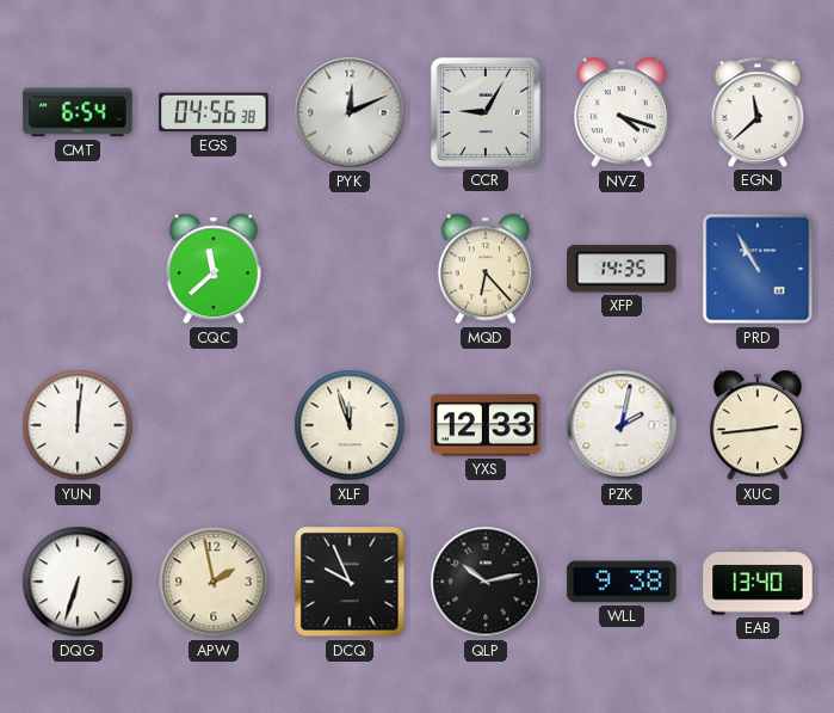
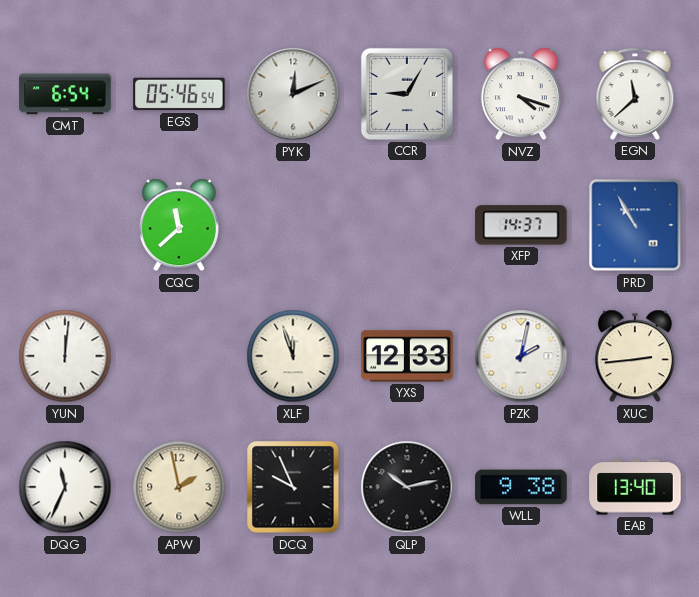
EGS: 04:56 -> 05:46
MQD: 6:23 -> none
XFP: 14:35 -> 14:37
DQG: 6:33 -> 11:34
